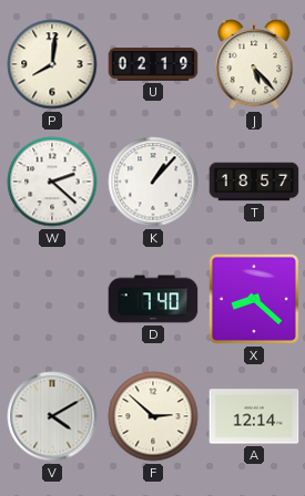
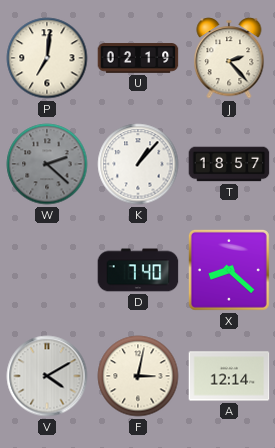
P: 8:01 -> 7:01
J: 5:23 -> 2:23
W dial: white -> grey
F: 2:52 -> 3:02
